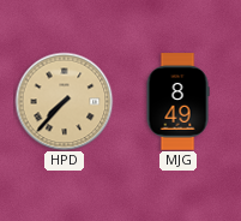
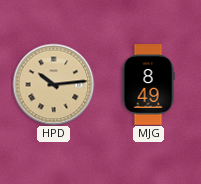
HPD: 7:37 -> 10:14
